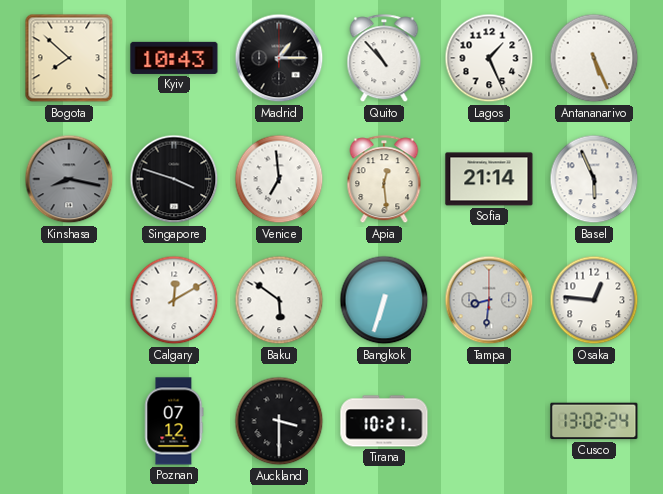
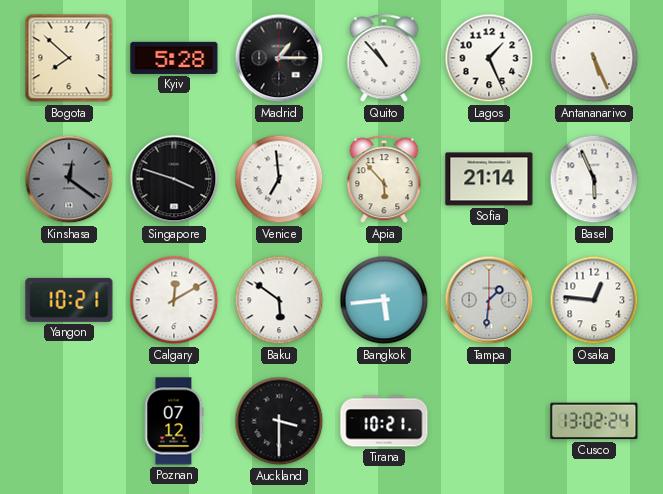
Kyiv: 10:43 -> 5:28
Kinshasa: 8:17 -> 12:21
Apia: 12:29 -> 5:53
Yangon: none -> 10:21
Bangkok: 6:33 -> 5:44
Tampa: 8:31 -> 1:31
